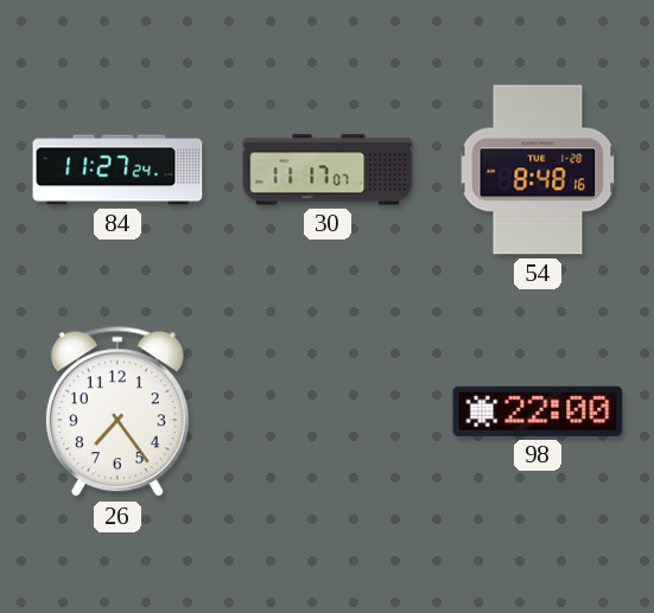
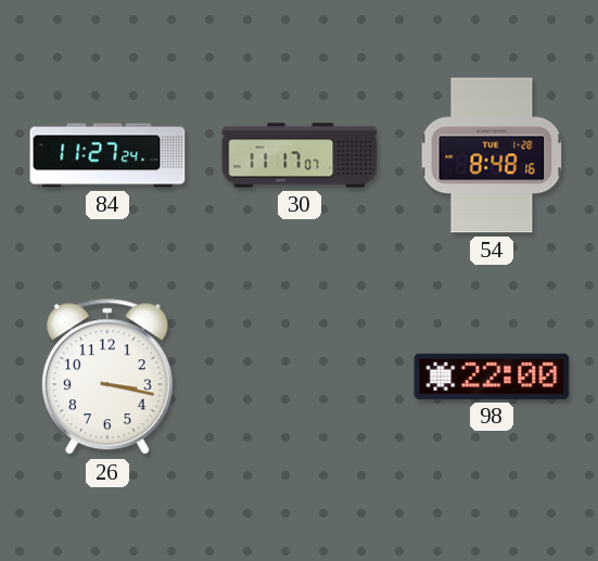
26: 7:24 -> 3:17
